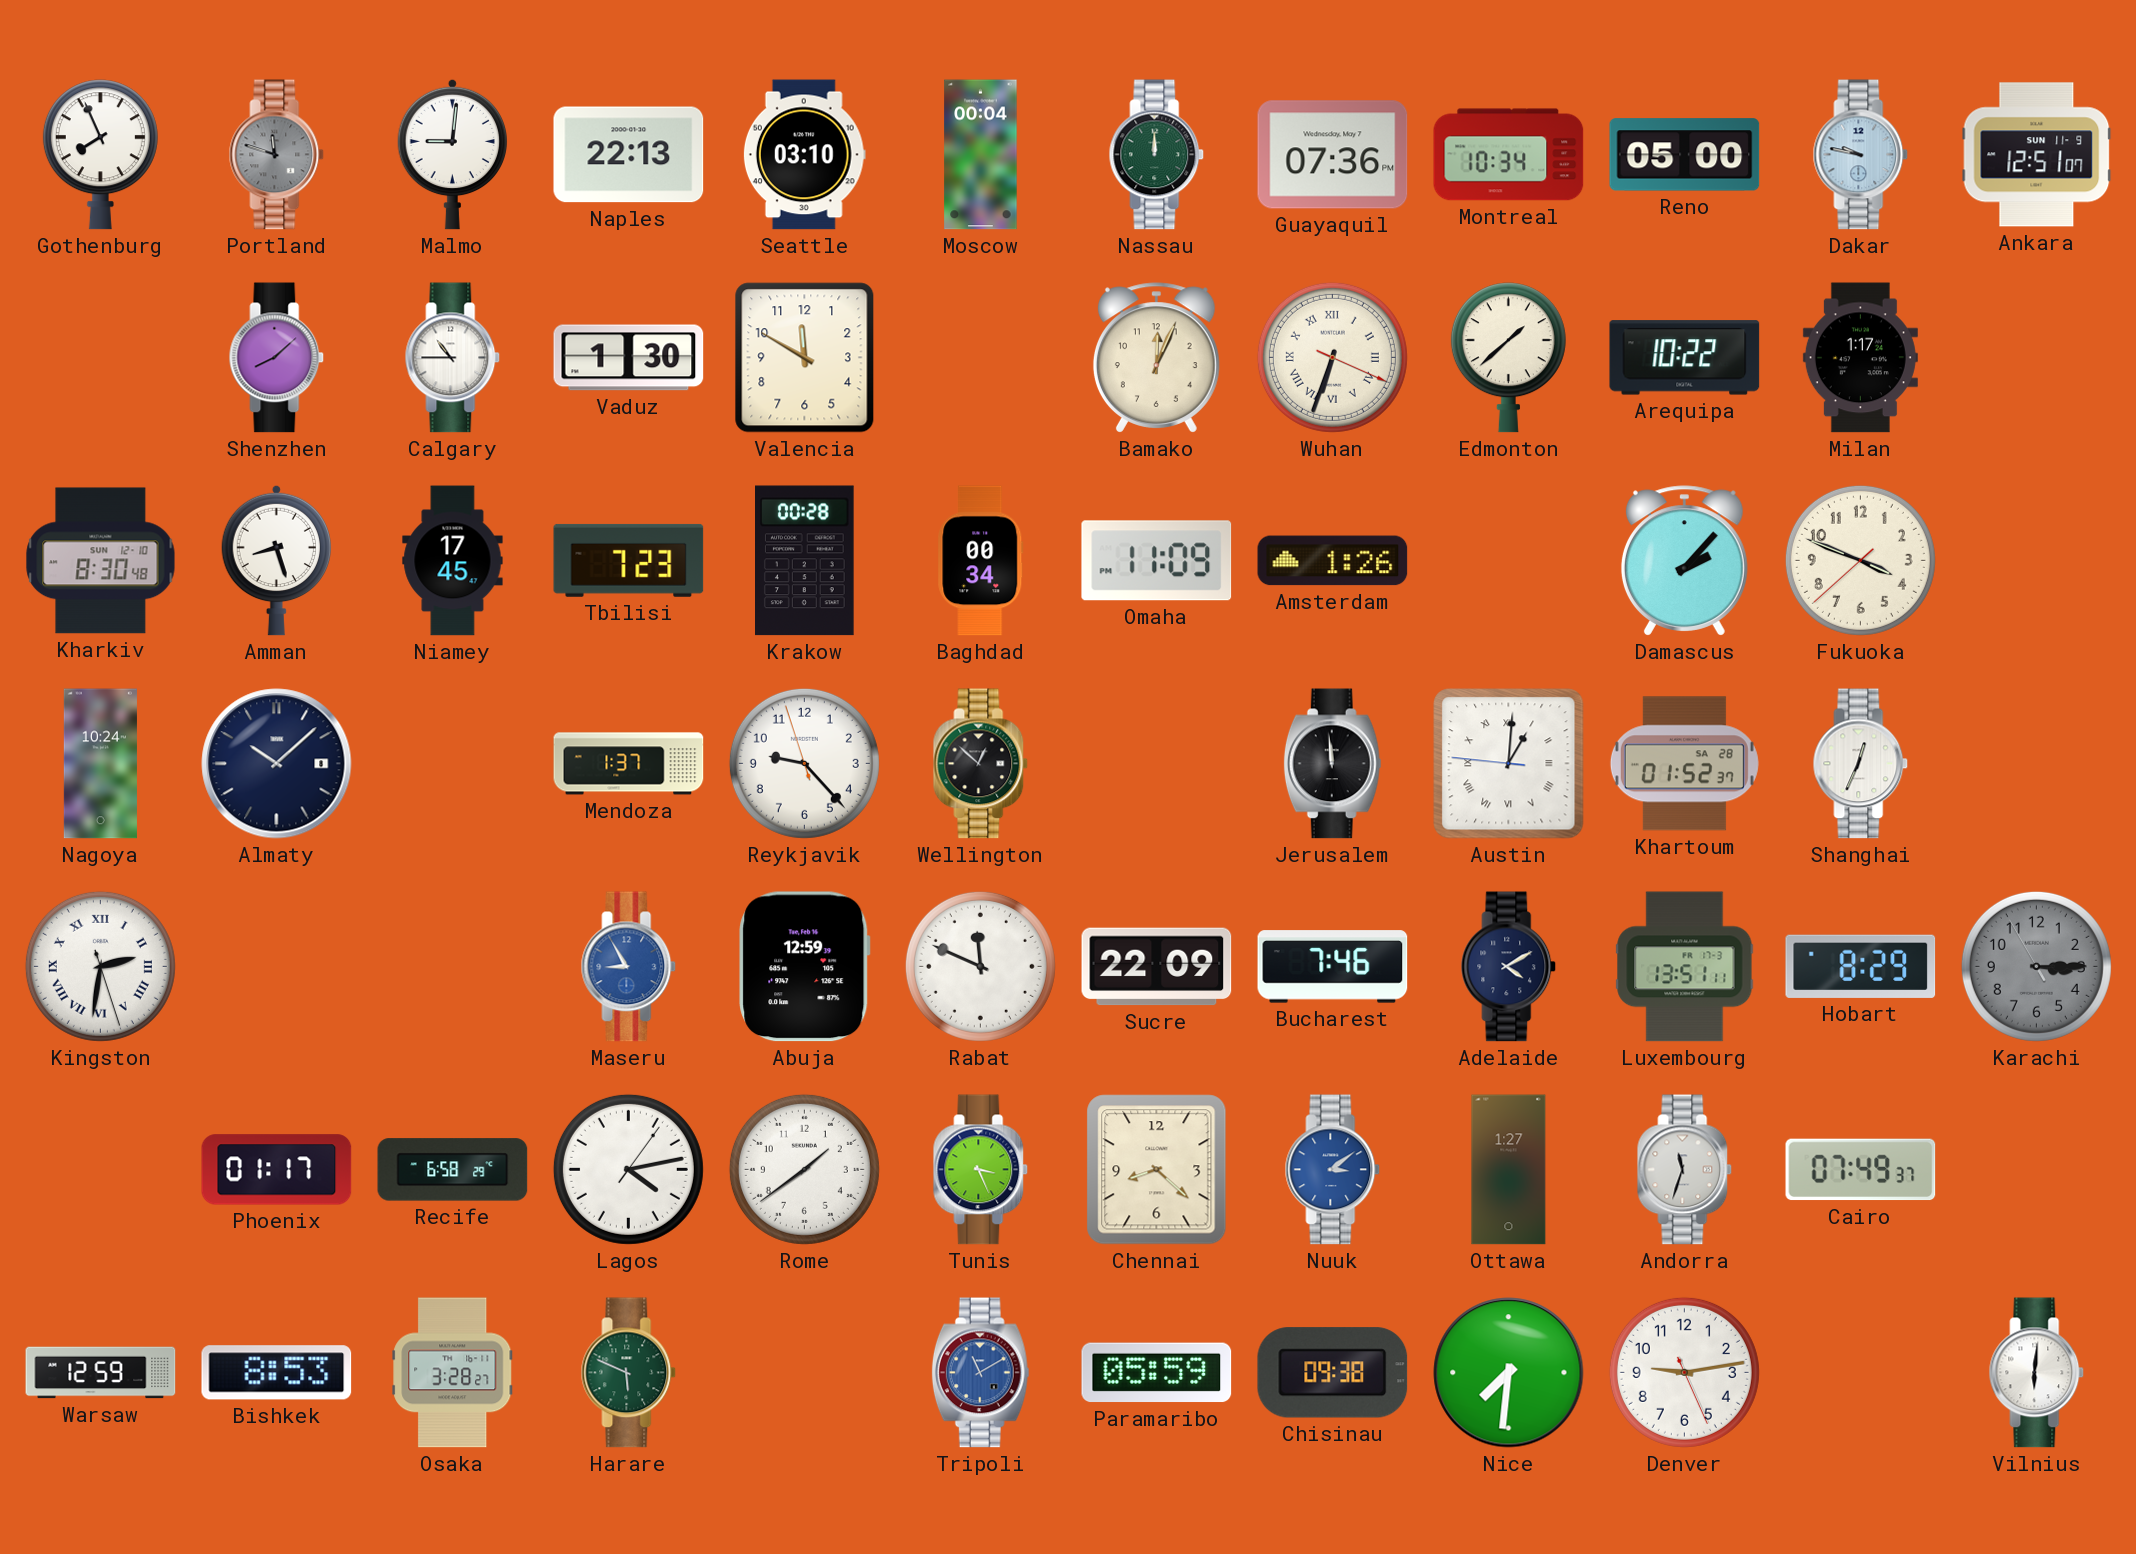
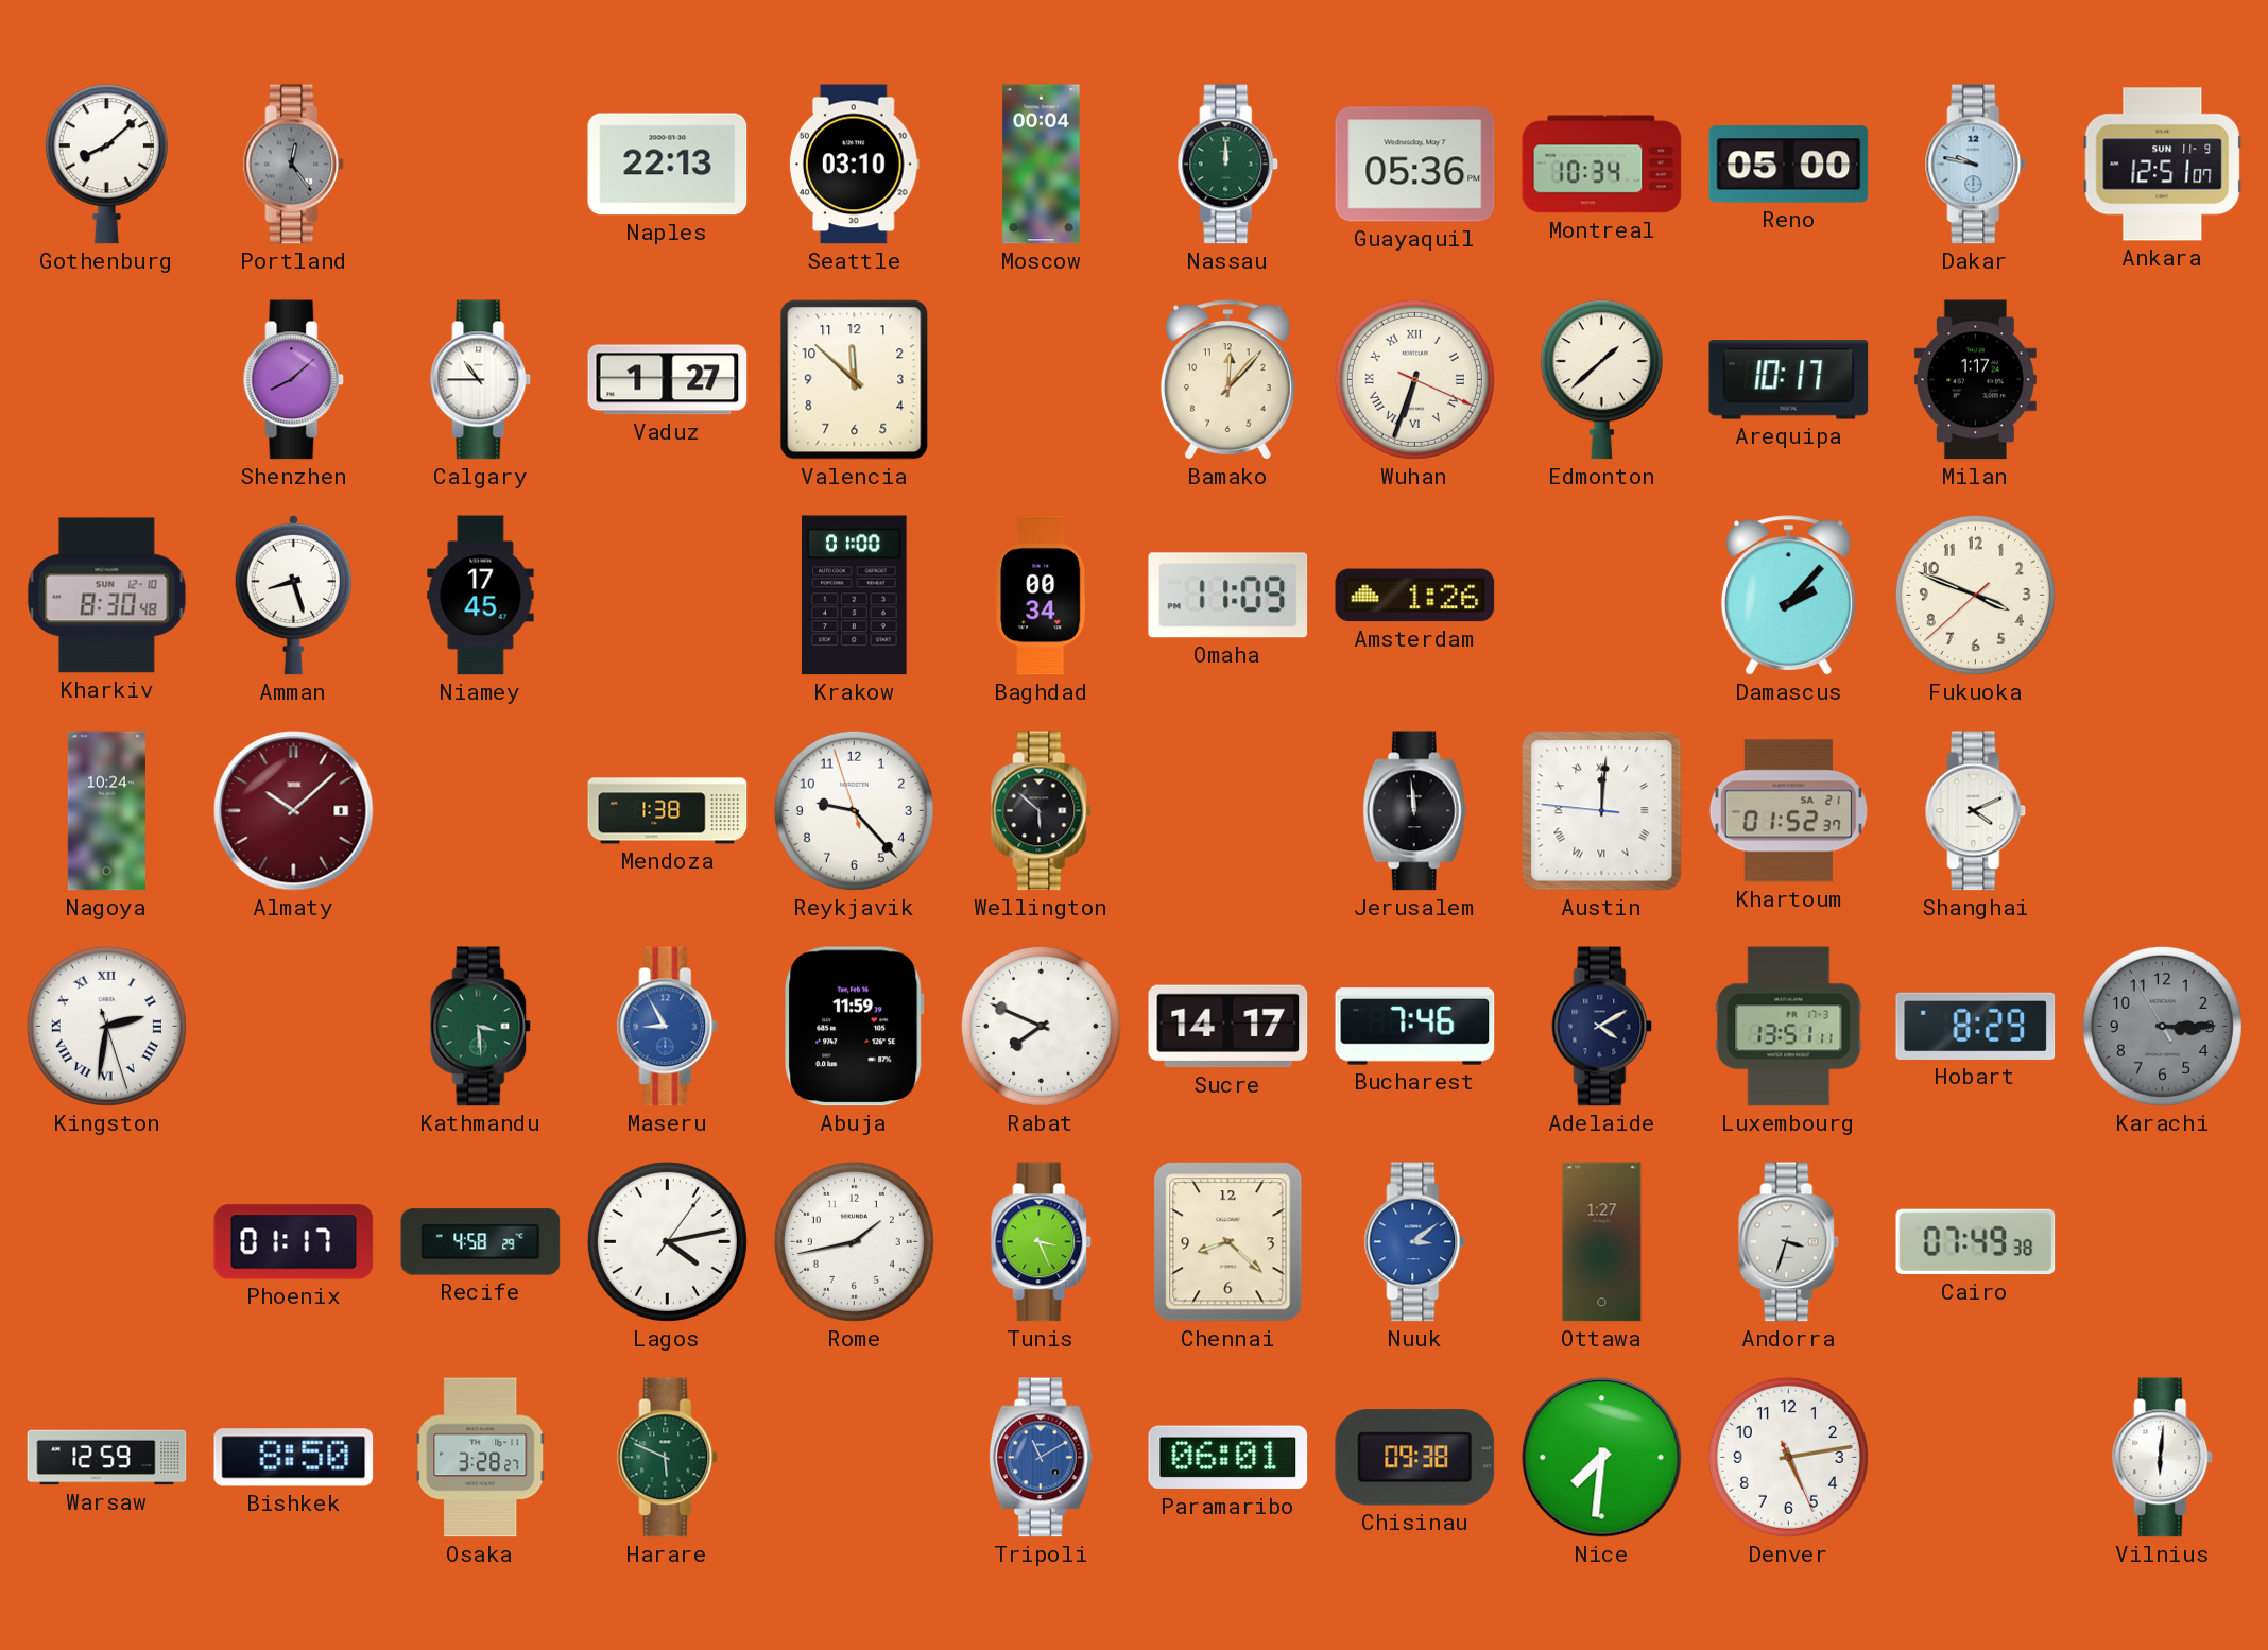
Gothenburg: 7:56 -> 8:08
Portland: 11:48 -> 12:24
Malmo: 9:01 -> none
Guayaquil: 07:36 -> 05:36
Vaduz: 1:30 -> 1:27
Valencia: 11:50 -> 11:52
Bamako: 12:04 -> 12:07
Arequipa: 10:22 -> 10:17
Tbilisi: 7:23 -> none
Krakow: 00:28 -> 01:00
Almaty dial: navy -> burgundy
Mendoza: 1:37 -> 1:38
Wellington: 12:52 -> 5:52
Austin: 1:00 -> 12:00
Khartoum date: SA 28 -> SA 21
Shanghai: 12:34 -> 4:11
Kathmandu: none -> 3:29
Abuja: 12:59 -> 11:59
Rabat: 11:49 -> 7:49
Sucre: 22:09 -> 14:17
Recife: 6:58 -> 4:58
Rome: 1:39 -> 1:43
Andorra: 11:33 -> 3:33
Cairo: 07:49:37 -> 07:49:38
Bishkek: 8:53 -> 8:50
Paramaribo: 05:59 -> 06:01
Denver: 9:13 -> 5:13
